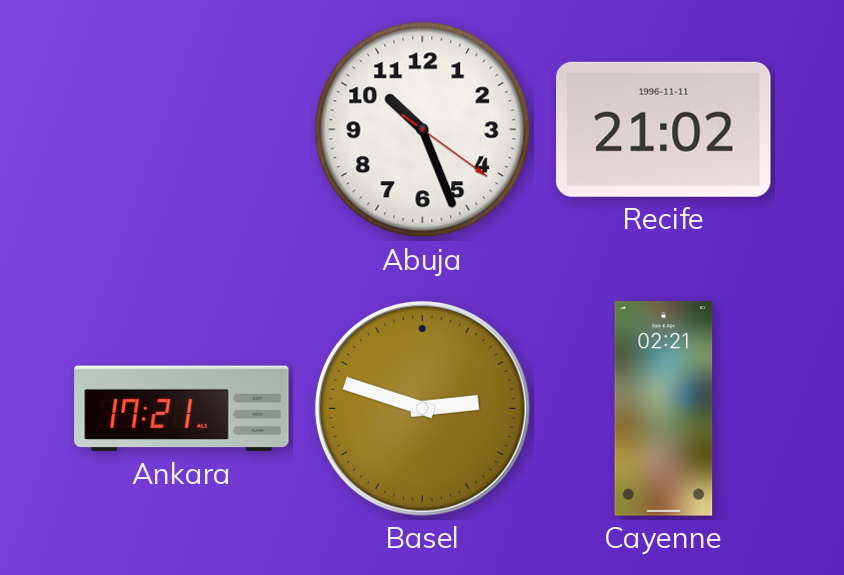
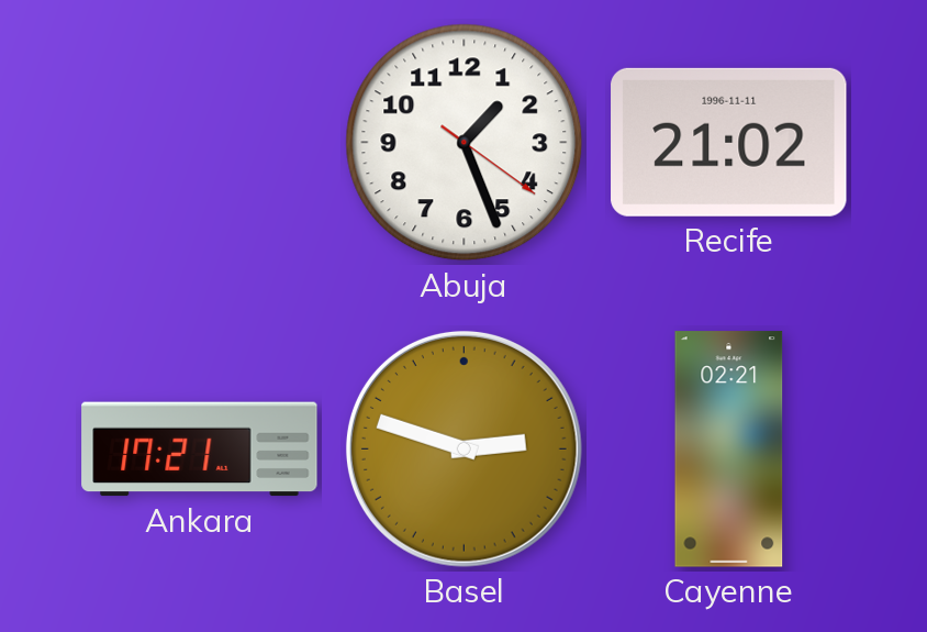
Abuja: 10:26 -> 1:26
